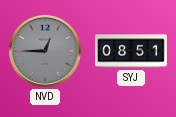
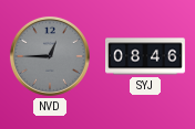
SYJ: 08:51 -> 08:46
